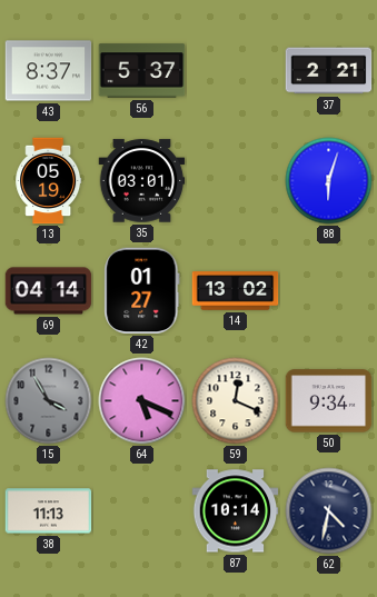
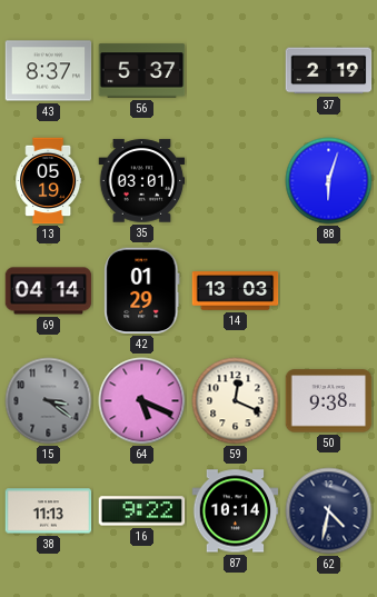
37: 2:21 -> 2:19
42: 01:27 -> 01:29
14: 13:02 -> 13:03
15: 3:55 -> 3:21
50: 9:34 -> 9:38
16: none -> 9:22
